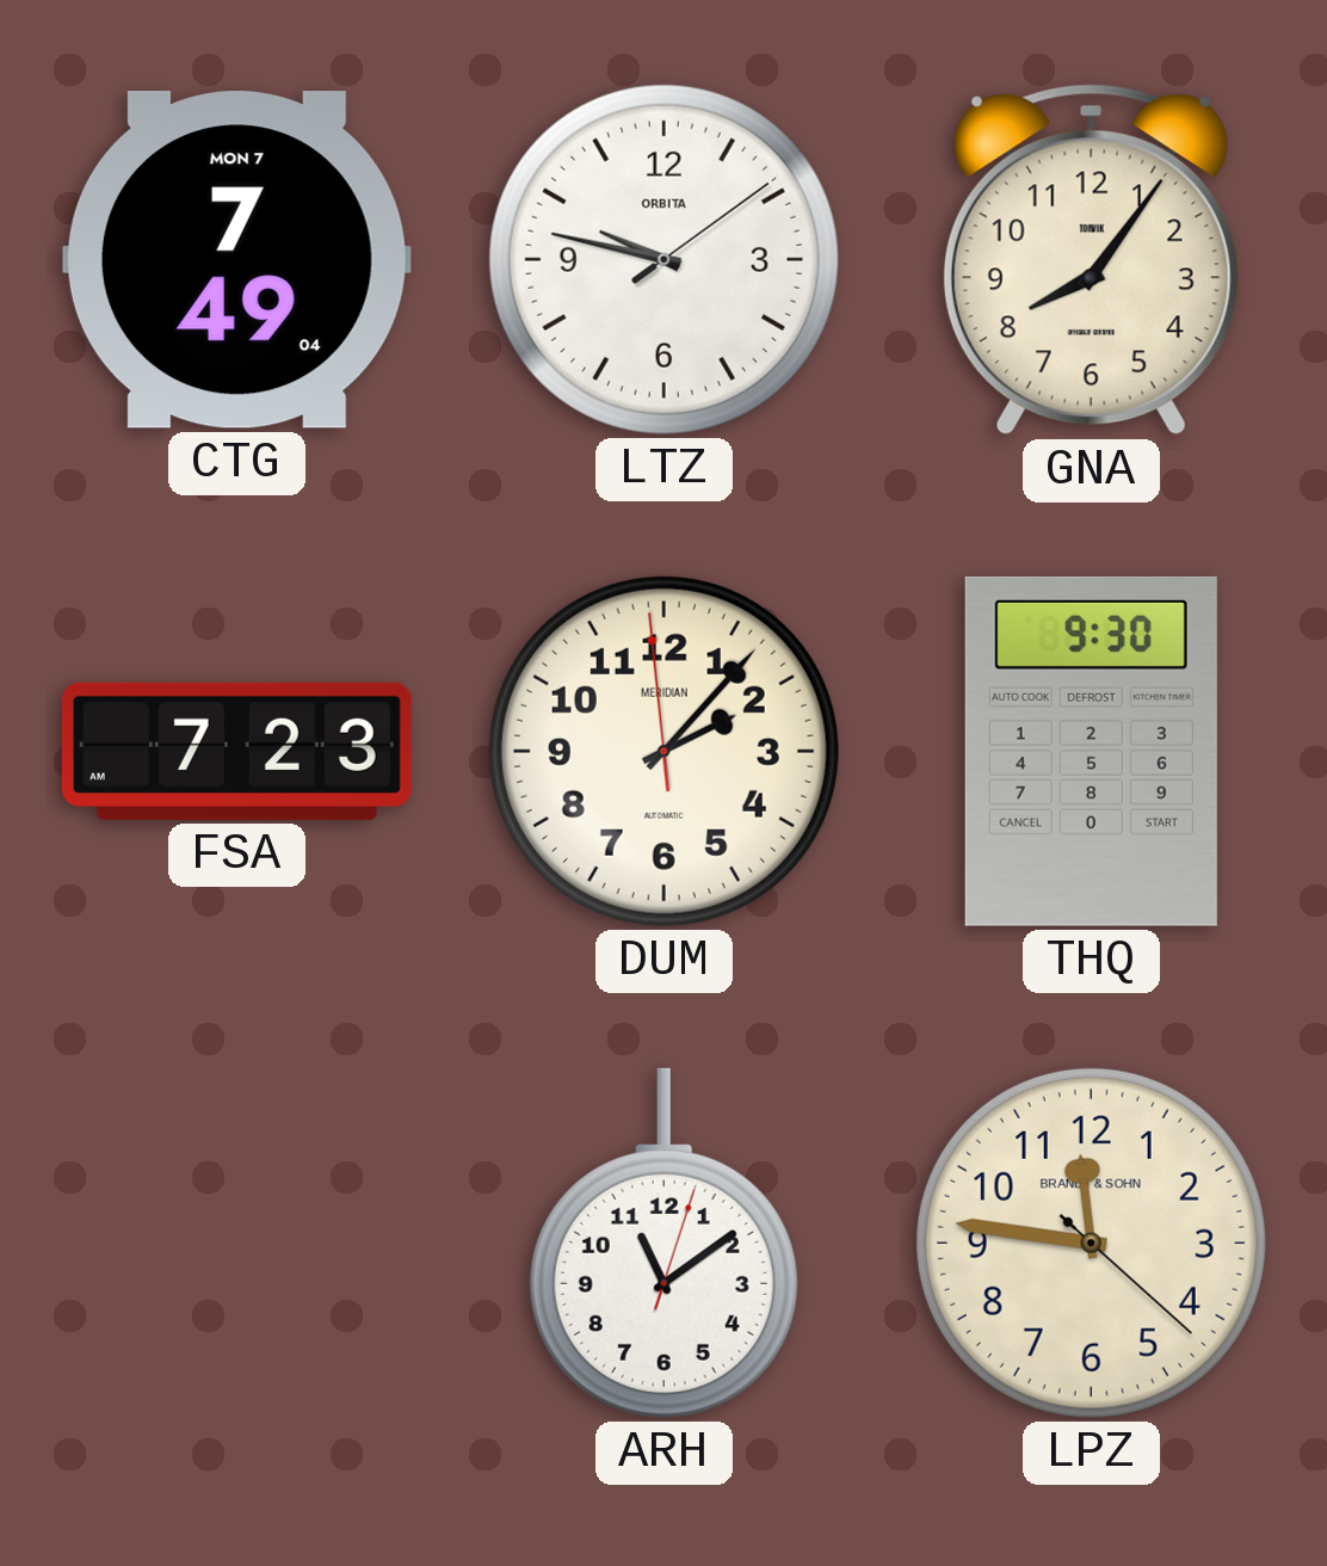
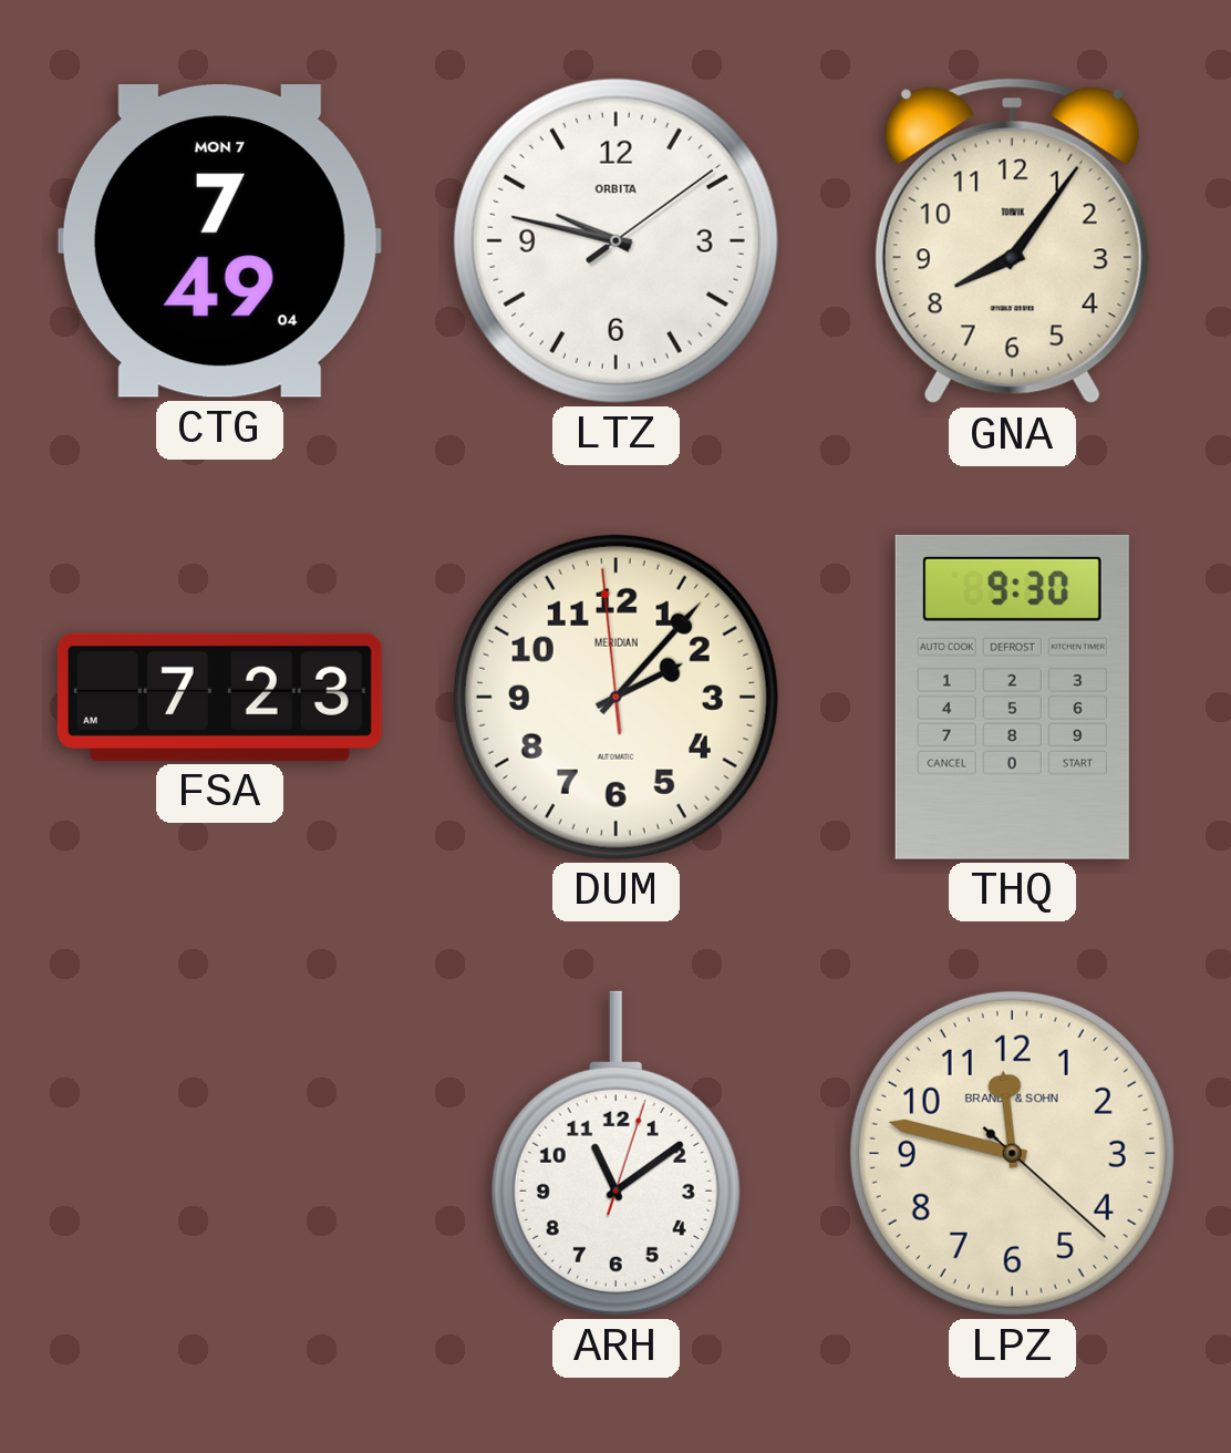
LPZ: 11:46 -> 11:47
